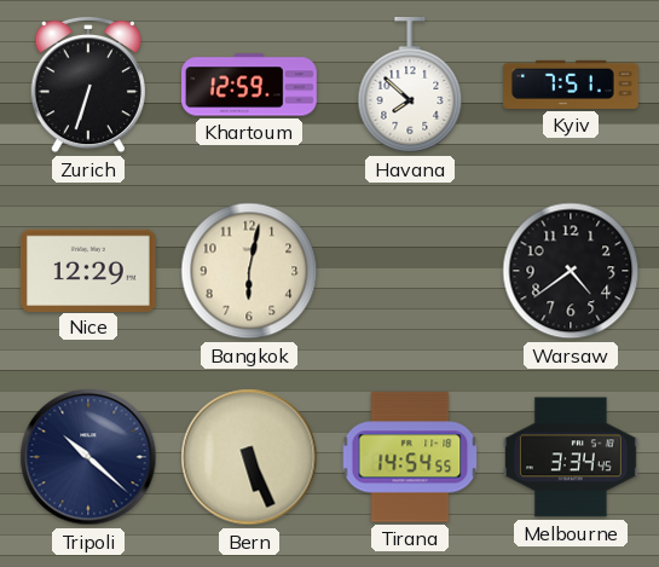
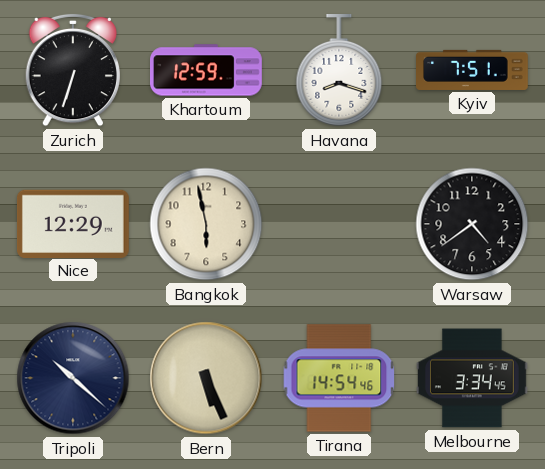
Havana: 7:52 -> 8:18
Bangkok: 6:02 -> 5:58
Tirana: 14:54:55 -> 14:54:46
